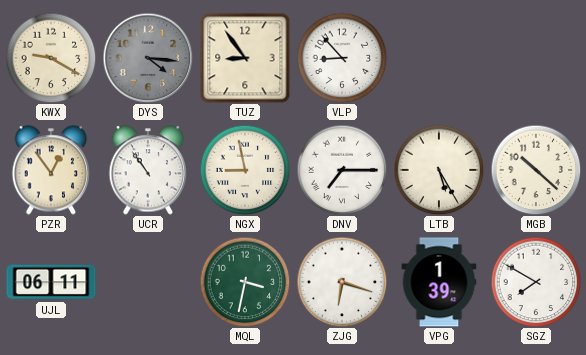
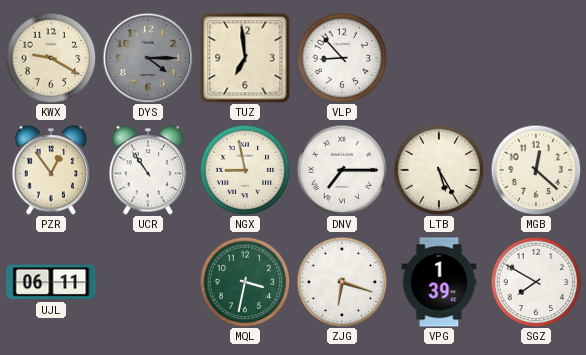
DYS: 4:16 -> 4:15
TUZ: 8:54 -> 6:59
MGB: 10:22 -> 12:22
